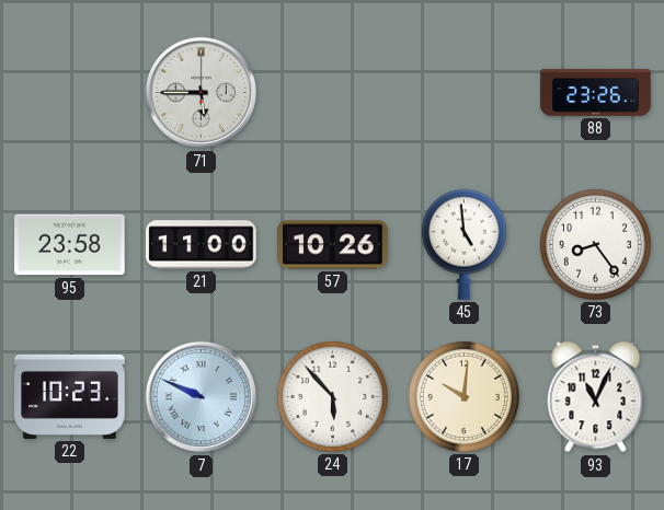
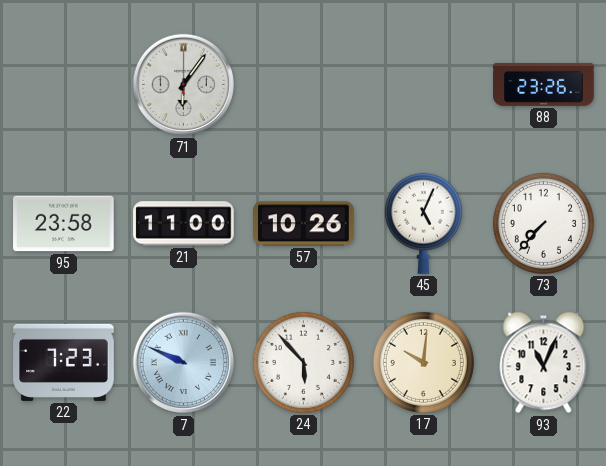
71: 5:45 -> 6:06
45: 4:59 -> 5:04
73: 8:24 -> 7:37
22: 10:23 -> 7:23
